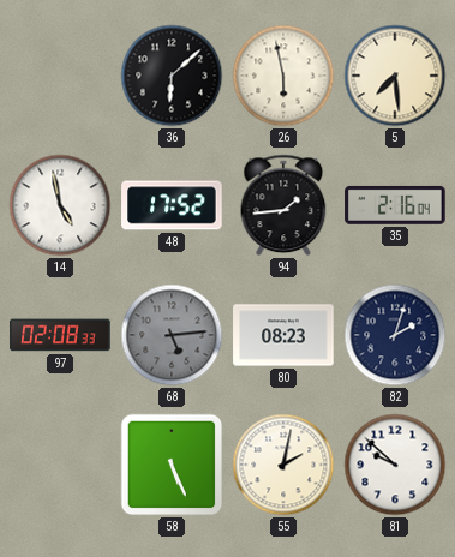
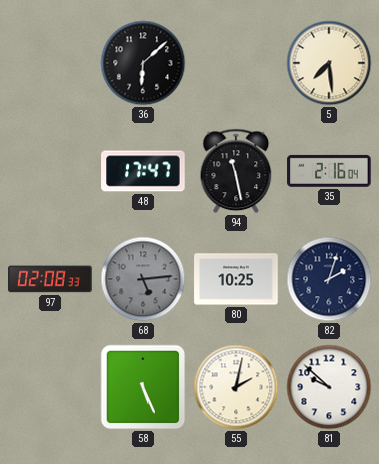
26: 5:58 -> none
14: 4:58 -> none
48: 17:52 -> 17:47
94: 1:44 -> 11:28
80: 08:23 -> 10:25
